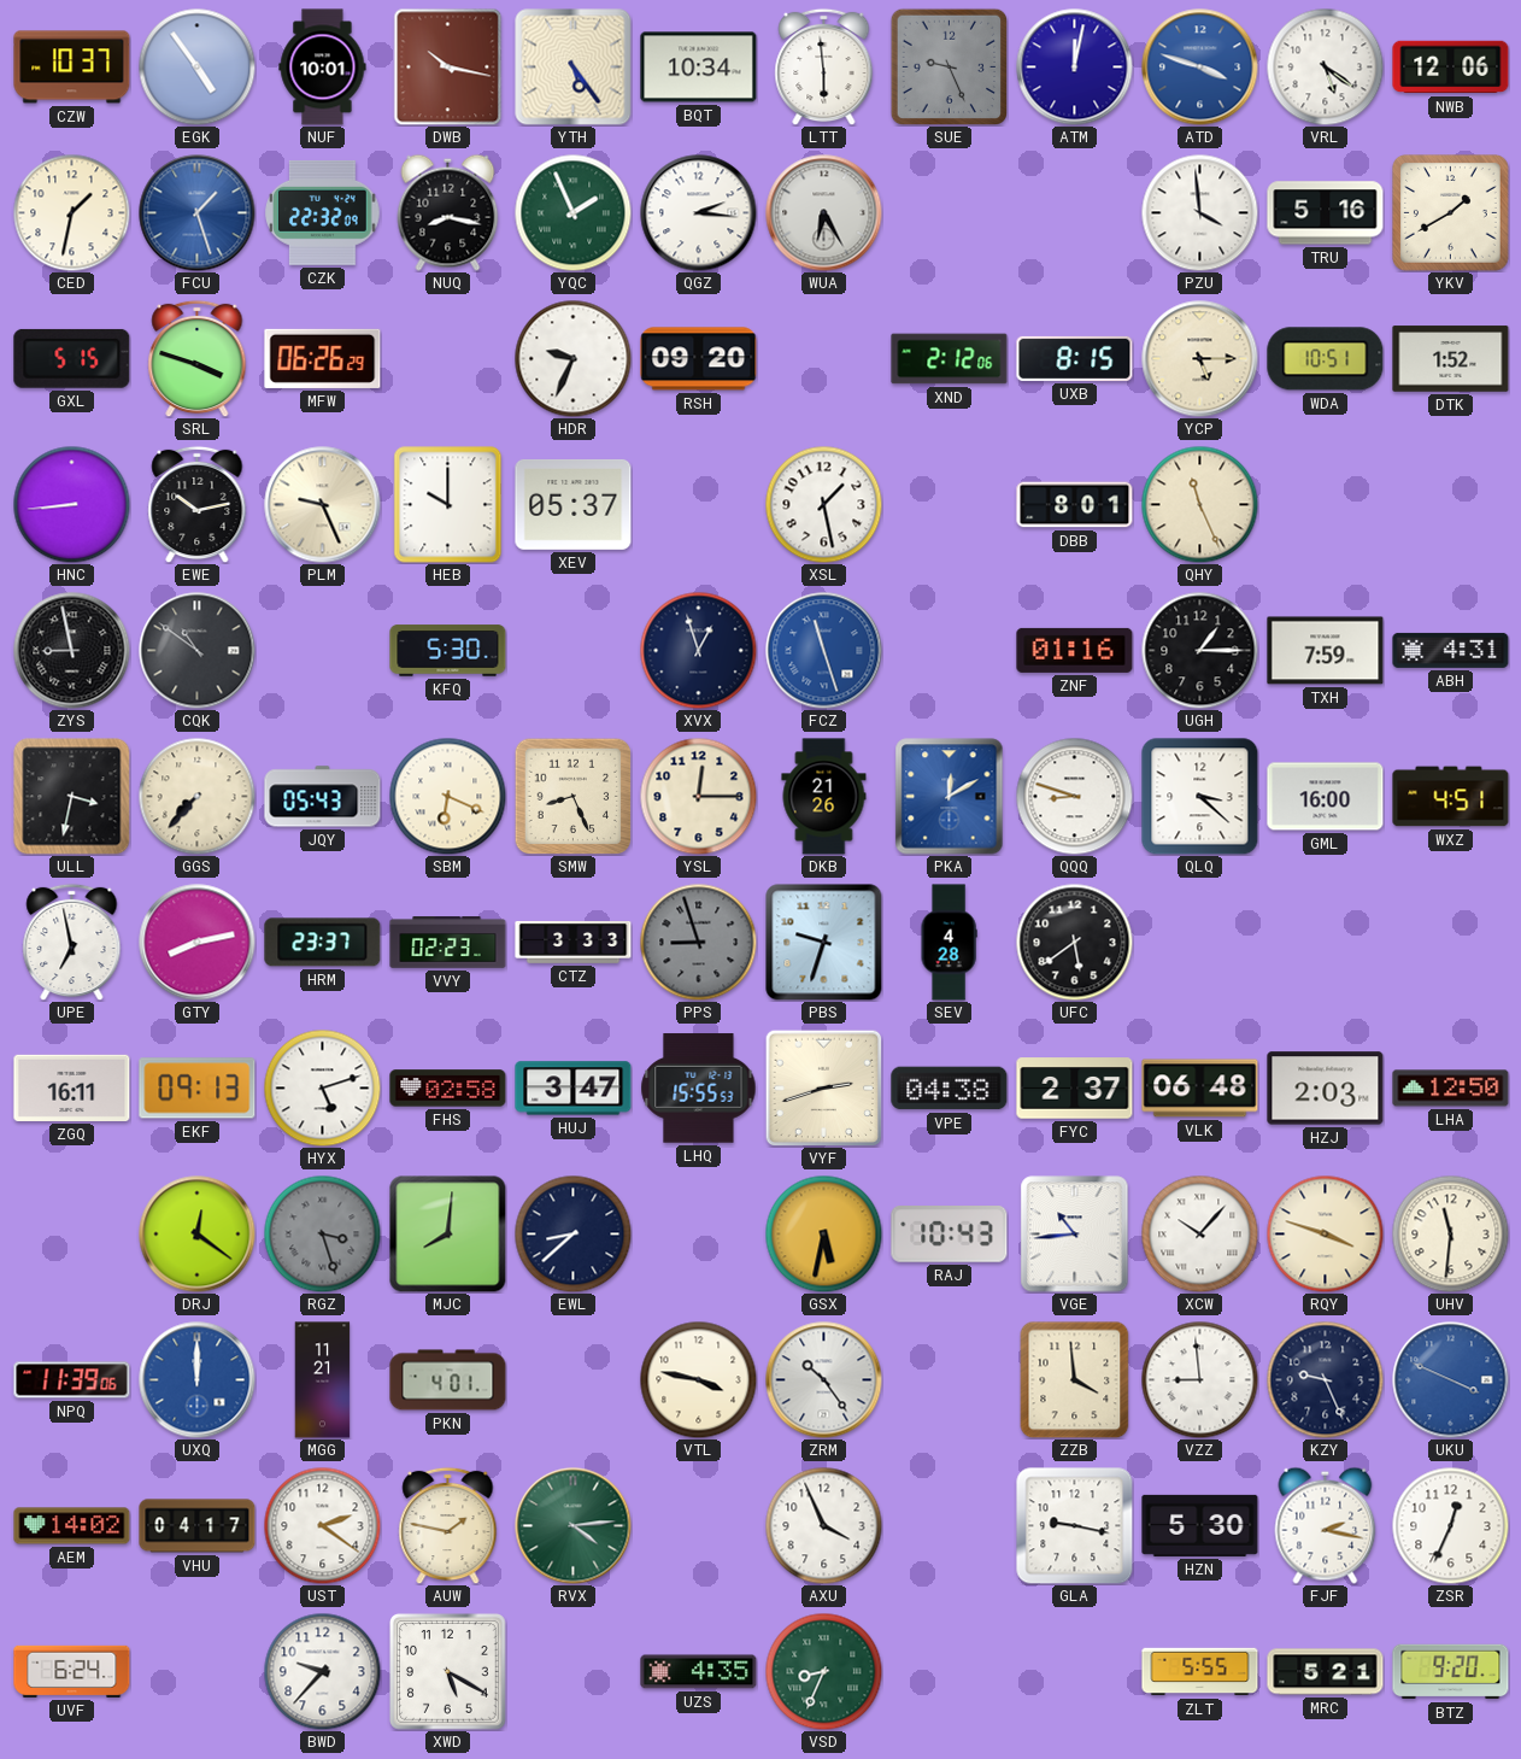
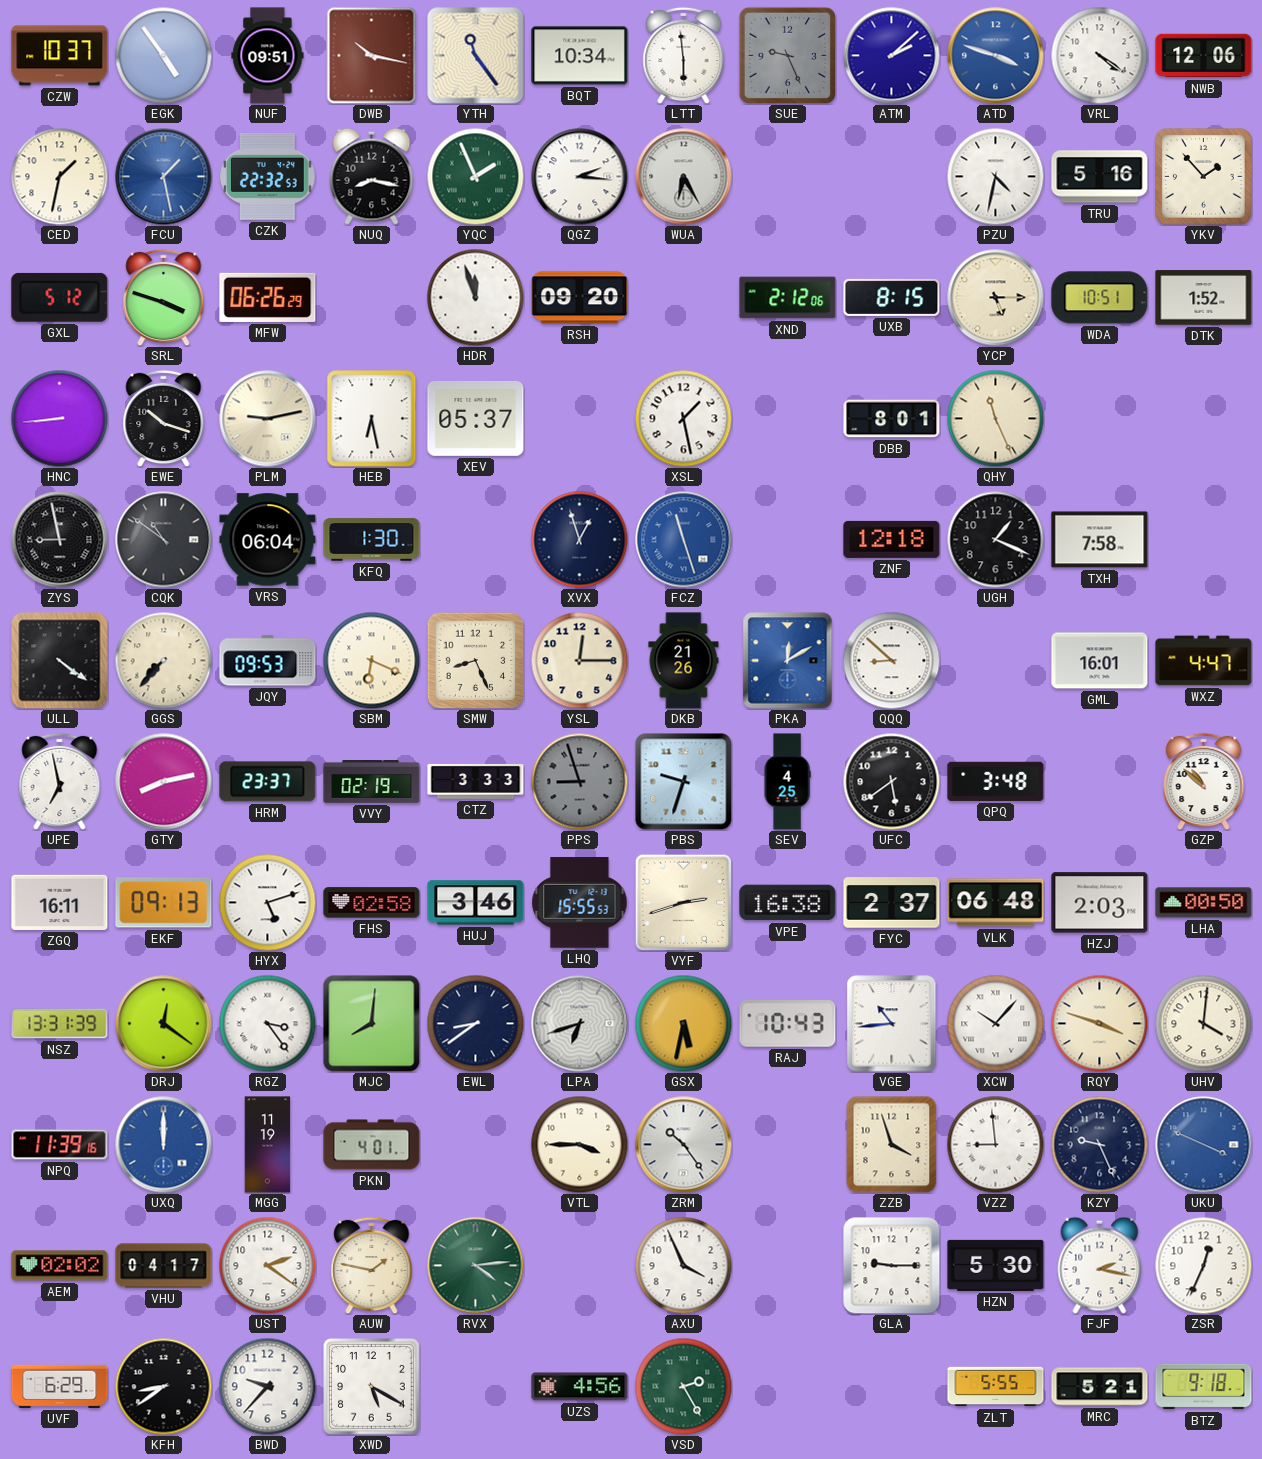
NUF: 10:01 -> 09:51
YTH: 5:24 -> 11:24
ATM: 12:02 -> 2:08
VRL: 5:21 -> 4:21
FCU: 1:27 -> 1:28
CZK: 22:32:09 -> 22:32:53
PZU: 3:59 -> 4:32
YKV: 1:40 -> 1:53
GXL: 5:15 -> 5:12
HDR: 9:34 -> 11:57
EWE: 10:13 -> 10:18
PLM: 9:26 -> 9:13
HEB: 10:00 -> 6:28
VRS: none -> 06:04
KFQ: 5:30 -> 1:30
ZNF: 01:16 -> 12:18
UGH: 1:15 -> 1:19
TXH: 7:59 -> 7:58
ABH: 4:31 -> none
ULL: 3:32 -> 4:21
JQY: 05:43 -> 09:53
QQQ: 8:48 -> 8:52
QLQ: 3:22 -> none
GML: 16:00 -> 16:01
WXZ: 4:51 -> 4:47
VVY: 02:23 -> 02:19
SEV: 4:28 -> 4:25
QPQ: none -> 3:48
GZP: none -> 10:52
HUJ: 3:47 -> 3:46
VPE: 04:38 -> 16:38
LHA: 12:50 -> 00:50
NSZ: none -> 13:31
RGZ: 3:27 -> 3:24
RGZ dial: grey -> white
EWL: 8:38 -> 8:39
LPA: none -> 6:42
UHV: 11:31 -> 4:01
NPQ: 11:39:06 -> 11:39:16
MGG: 11:21 -> 11:19
VTL: 3:47 -> 3:45
ZZB: 3:59 -> 3:57
AEM: 14:02 -> 02:02
GLA: 9:17 -> 9:15
UVF: 6:24 -> 6:29
KFH: none -> 8:39
UZS: 4:35 -> 4:56
VSD: 8:34 -> 2:25
BTZ: 9:20 -> 9:18
